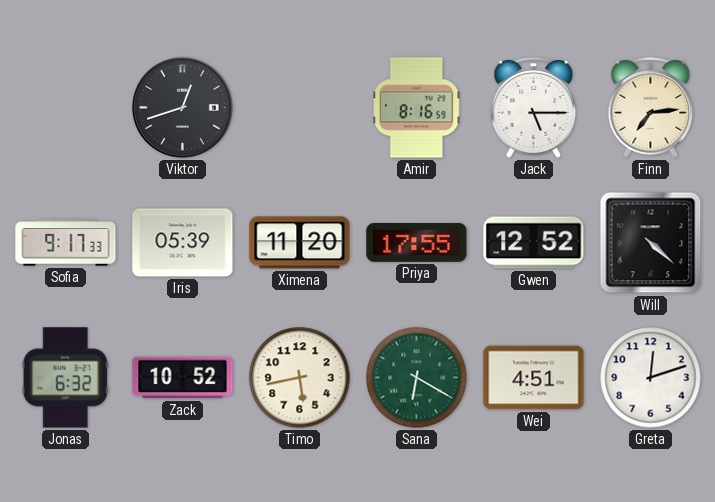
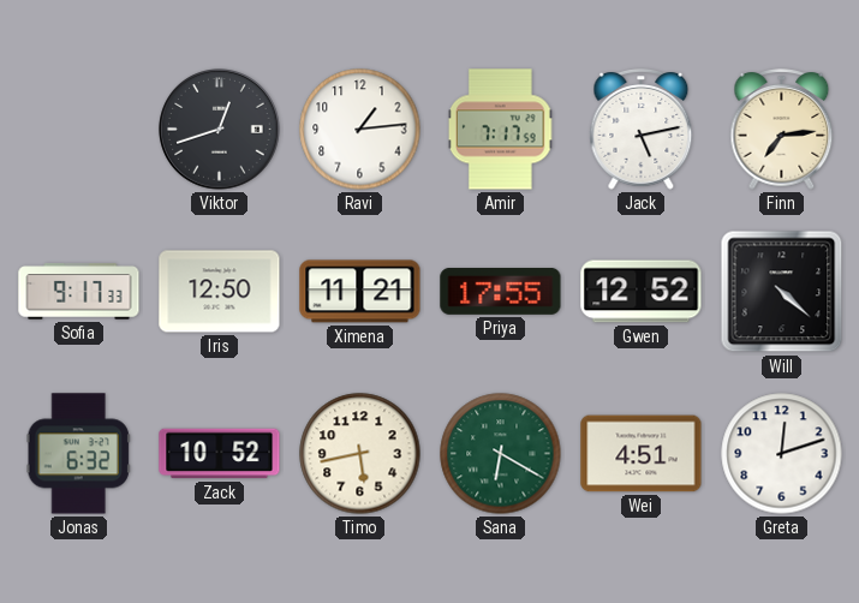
Ravi: none -> 1:14
Amir: 8:16 -> 7:17
Jack: 5:15 -> 5:13
Iris: 05:39 -> 12:50
Ximena: 11:20 -> 11:21
